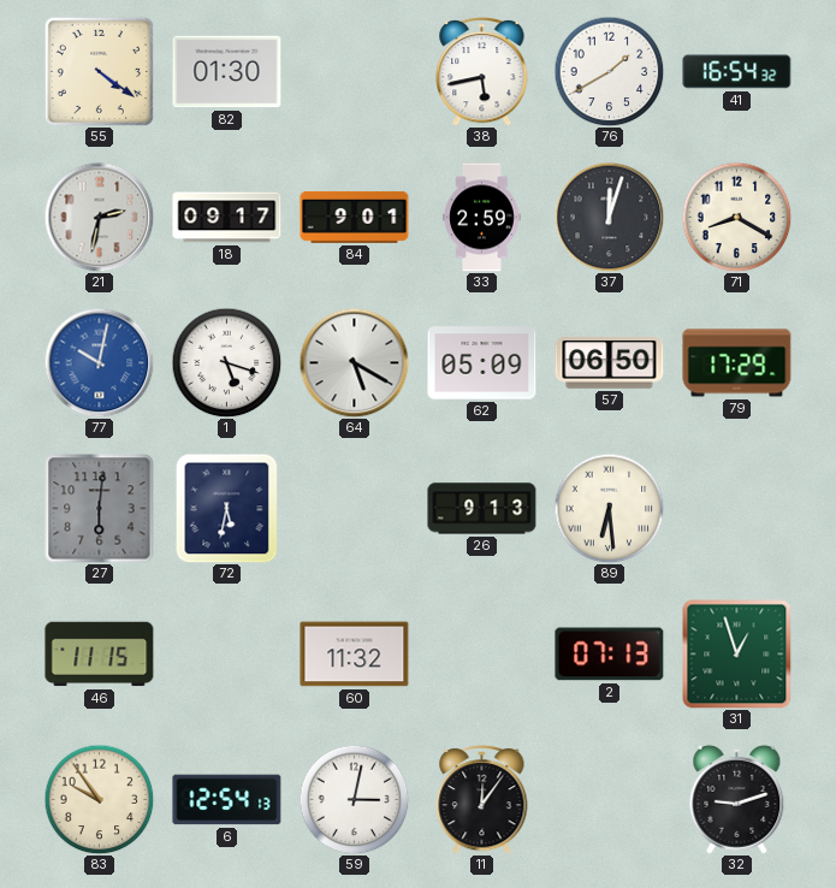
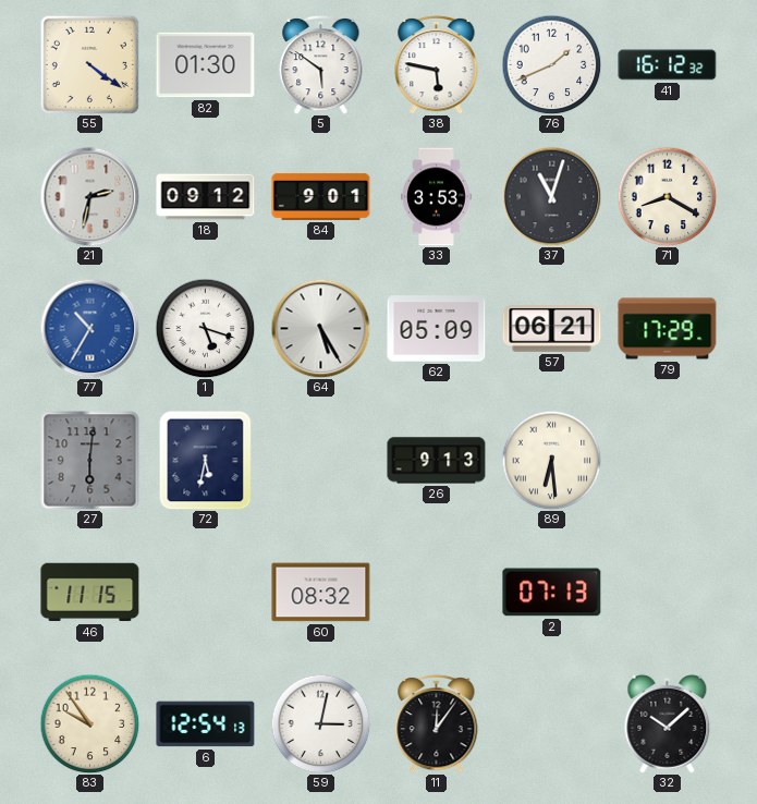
5: none -> 5:51
38: 5:43 -> 5:47
76: 1:40 -> 1:41
41: 16:54 -> 16:12
18: 09:17 -> 09:12
33: 2:59 -> 3:53
37: 12:03 -> 11:03
77: 10:02 -> 10:35
64: 5:20 -> 5:25
57: 06:50 -> 06:21
60: 11:32 -> 08:32
31: 12:57 -> none
32: 9:12 -> 10:08
